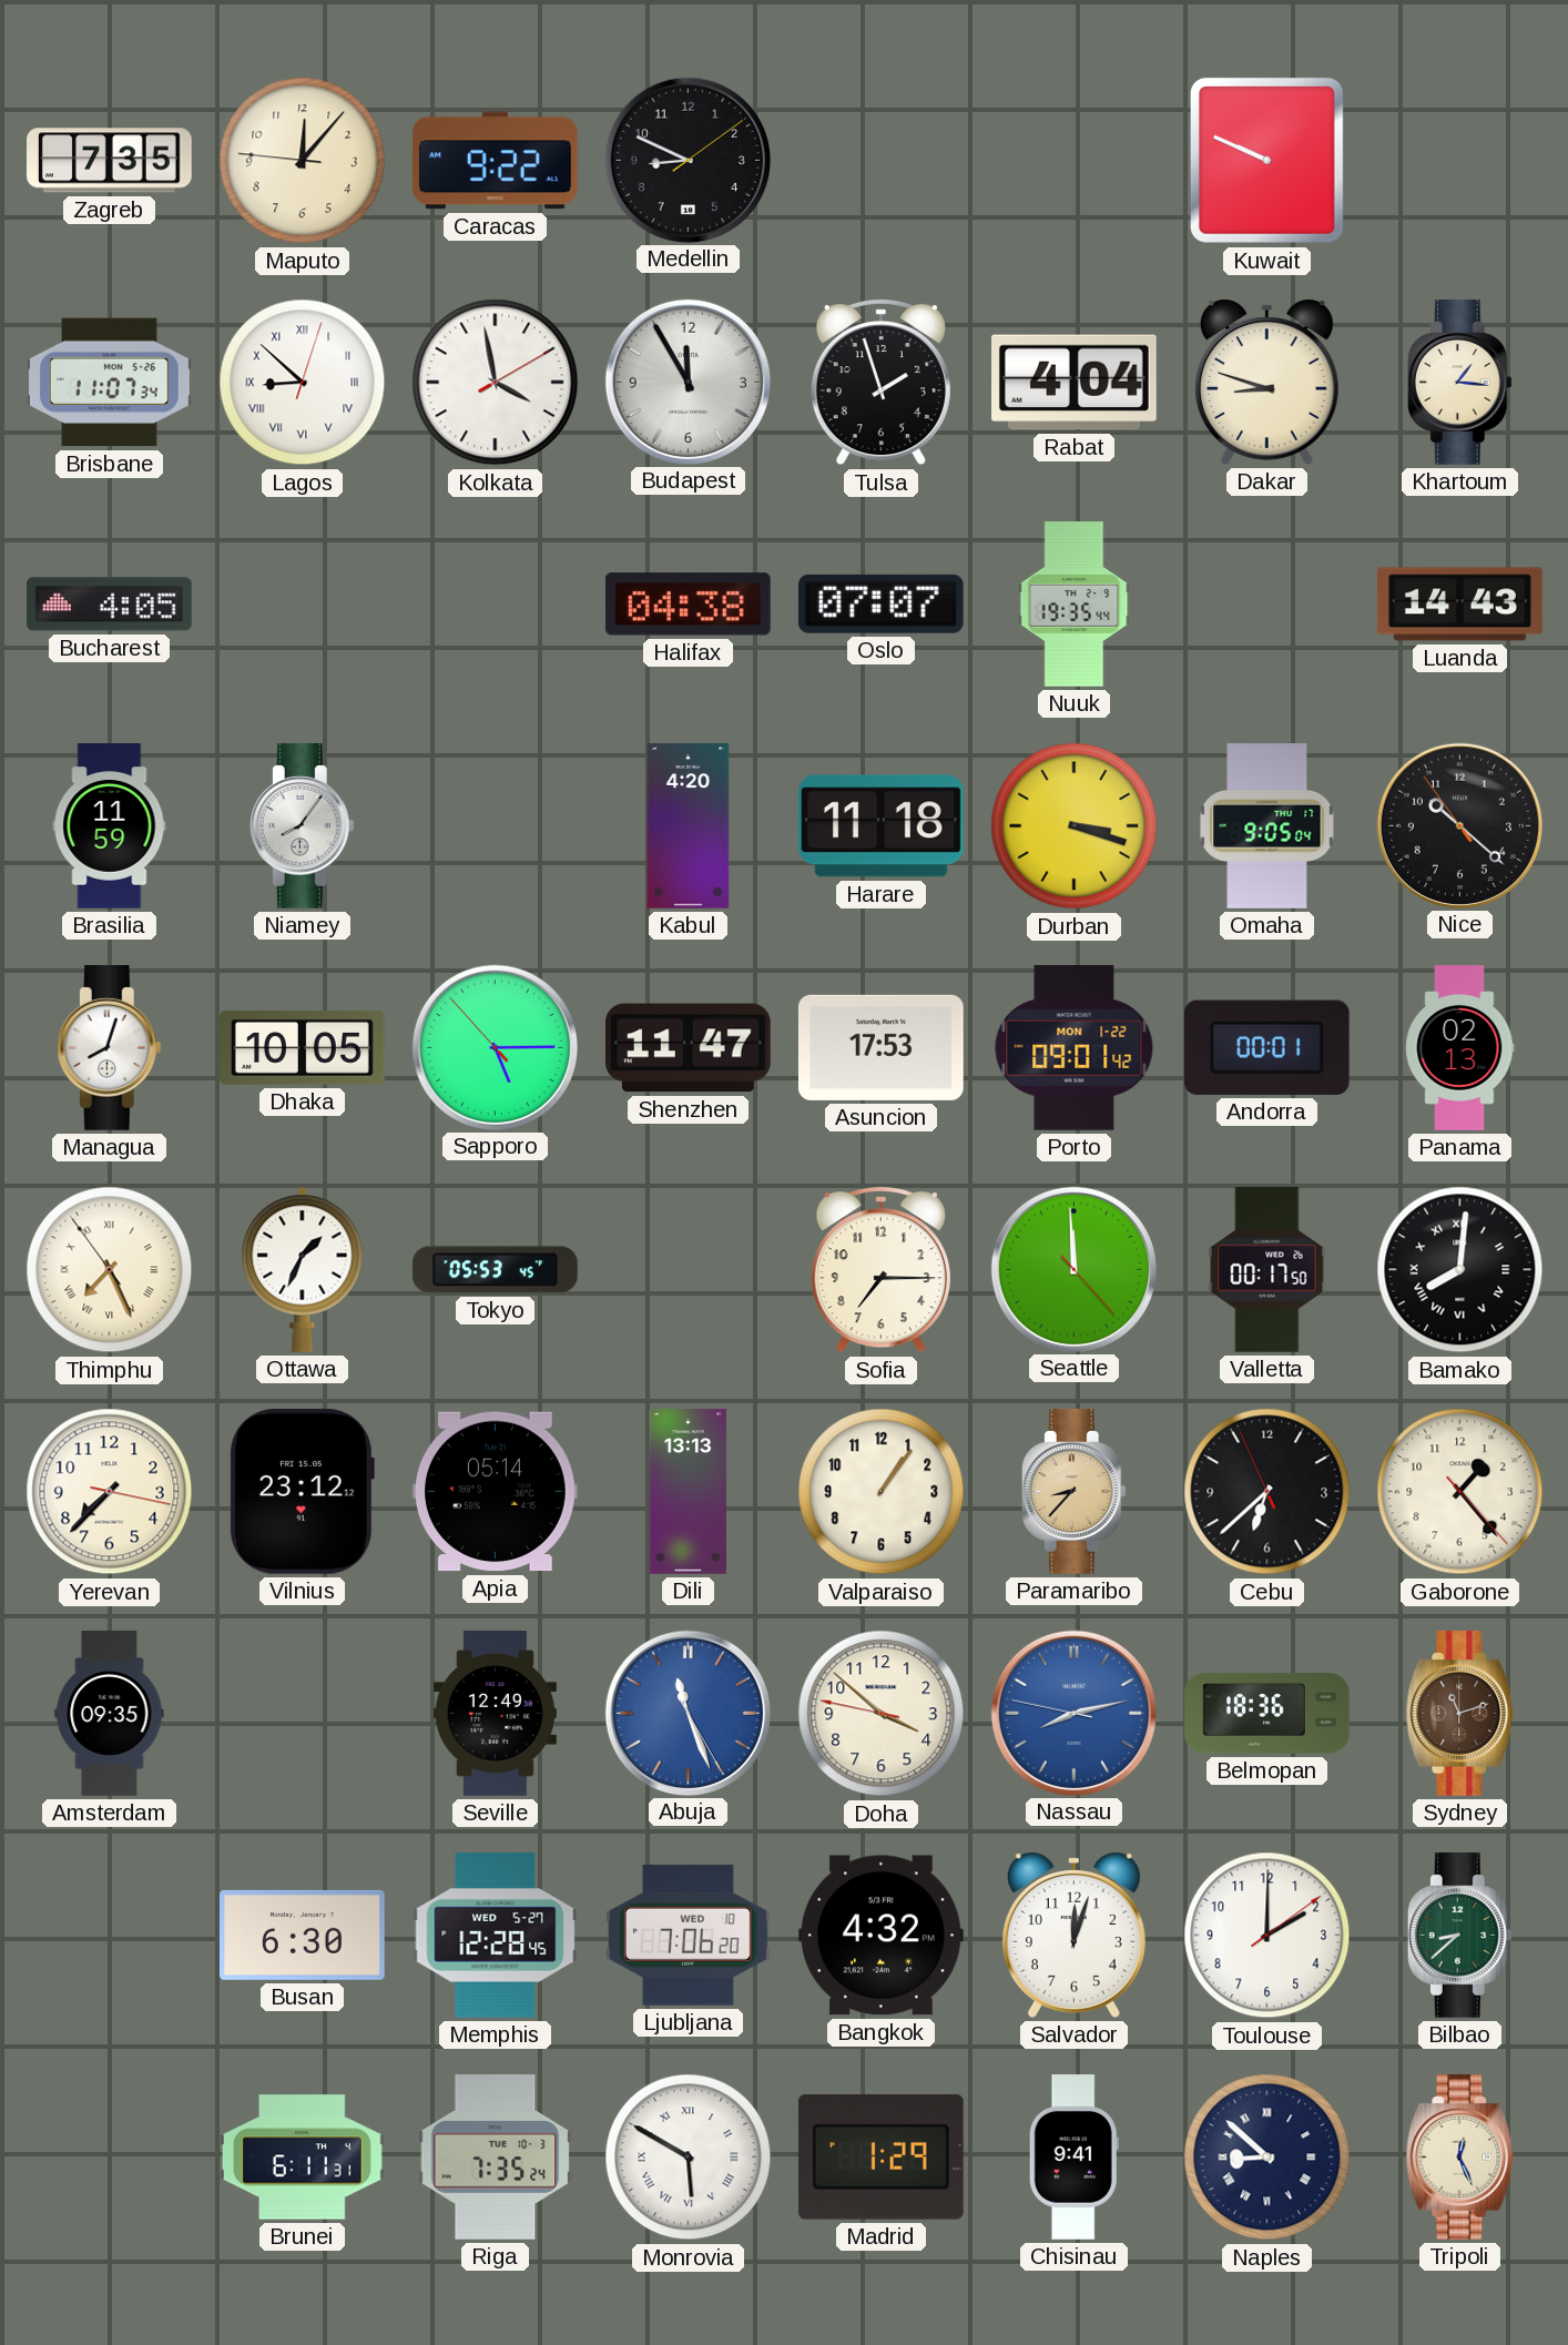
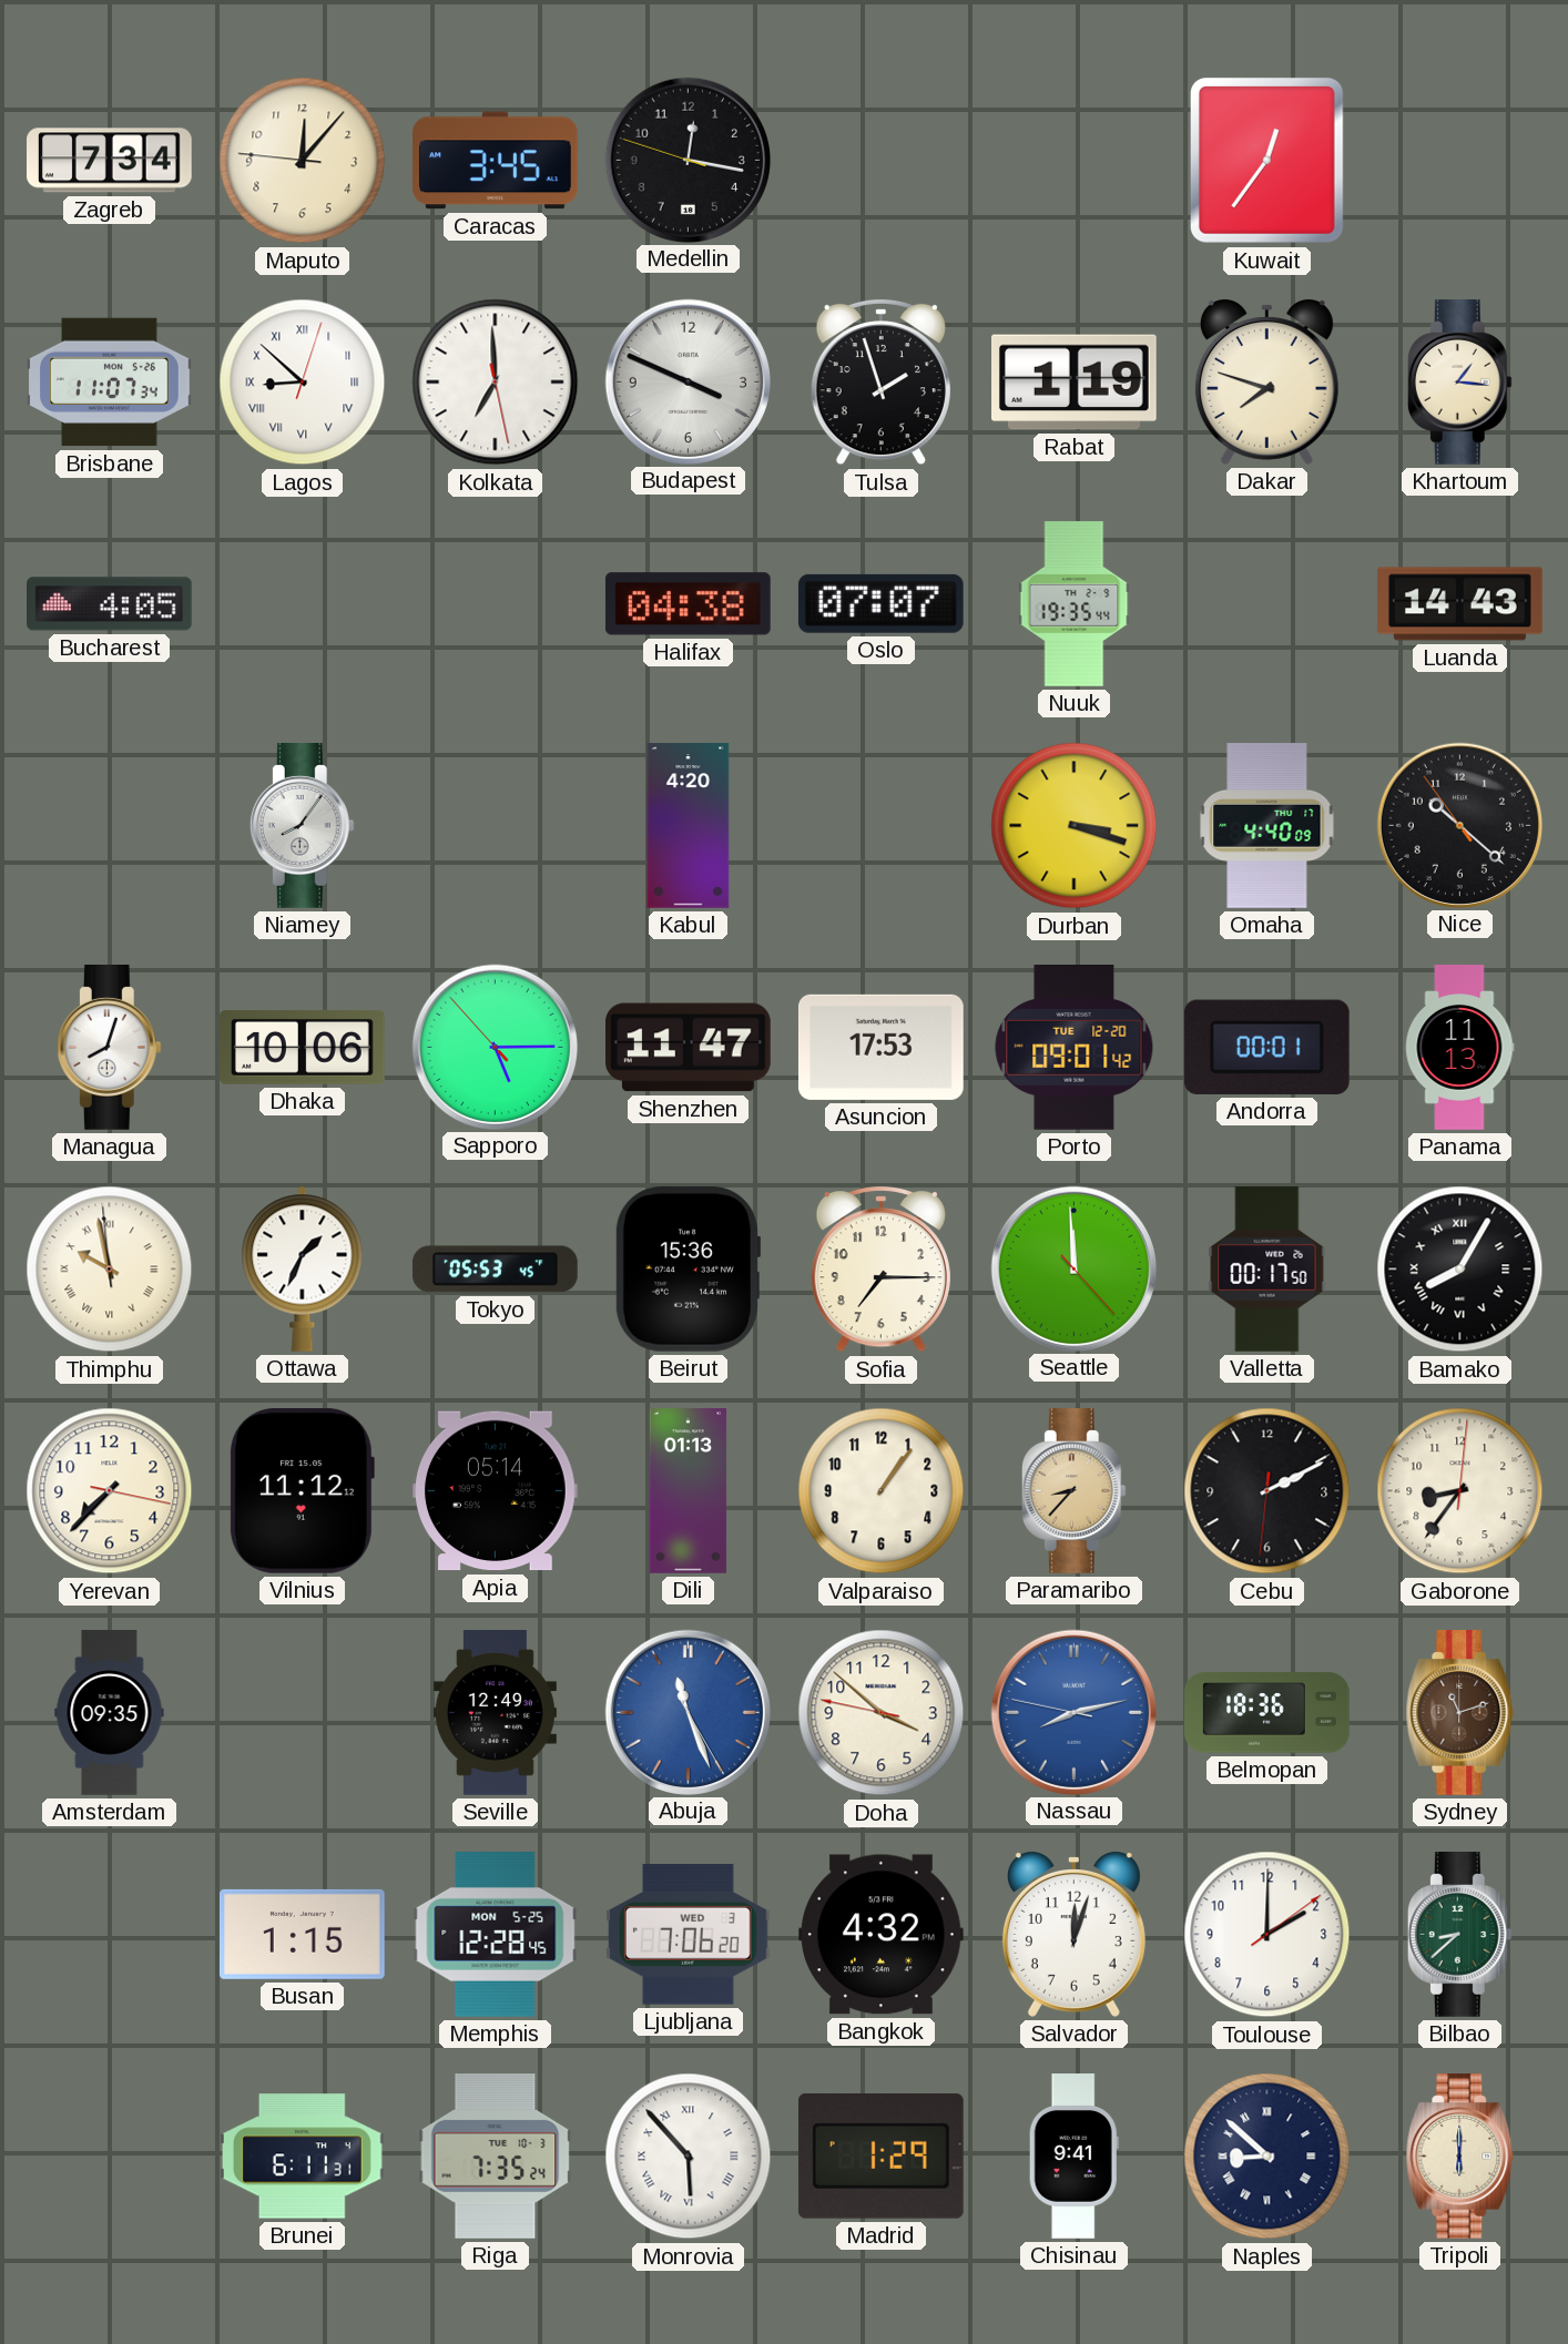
Zagreb: 7:35 -> 7:34
Caracas: 9:22 -> 3:45
Medellin: 8:49 -> 12:16
Kuwait: 9:49 -> 12:36
Kolkata: 3:58 -> 6:59
Budapest: 11:55 -> 3:49
Rabat: 4:04 -> 1:19
Dakar: 8:48 -> 7:48
Brasilia: 11:59 -> none
Harare: 11:18 -> none
Omaha: 9:05 -> 4:40
Dhaka: 10:05 -> 10:06
Porto date: MON 1-22 -> TUE 12-20
Panama: 02:13 -> 11:13
Thimphu: 7:25 -> 9:57
Beirut: none -> 15:36
Bamako: 8:01 -> 8:05
Vilnius: 23:12 -> 11:12
Dili: 13:13 -> 01:13
Cebu: 6:37 -> 2:10
Gaborone: 1:23 -> 8:36
Busan: 6:30 -> 1:15
Memphis date: WED 5-27 -> MON 5-25
Ljubljana date: WED 10 -> WED 3
Monrovia: 5:50 -> 5:53
Tripoli: 12:26 -> 6:00
